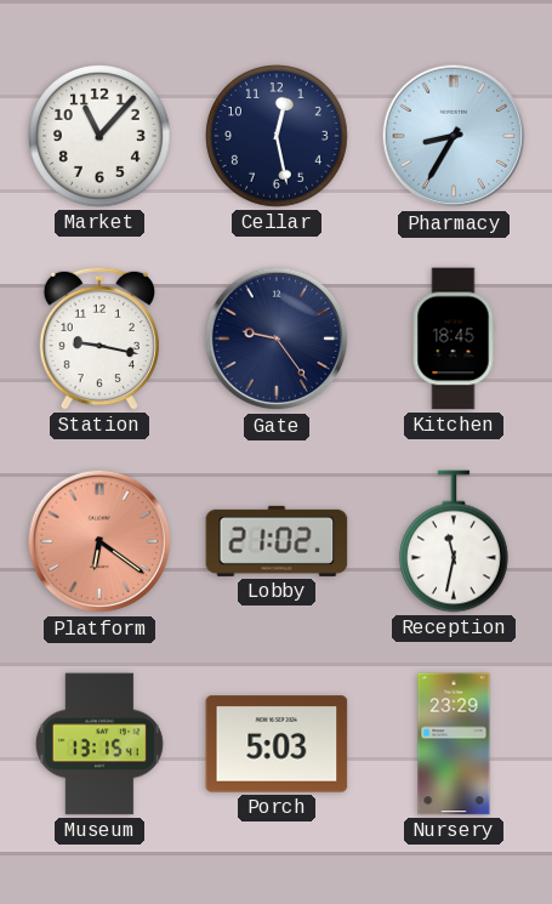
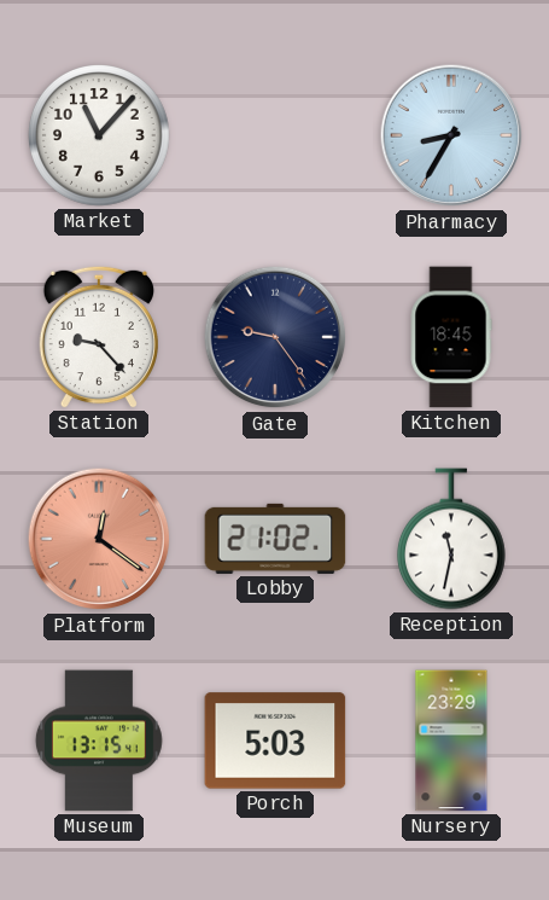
Cellar: 12:28 -> none
Station: 9:17 -> 9:23
Platform: 6:21 -> 12:21
